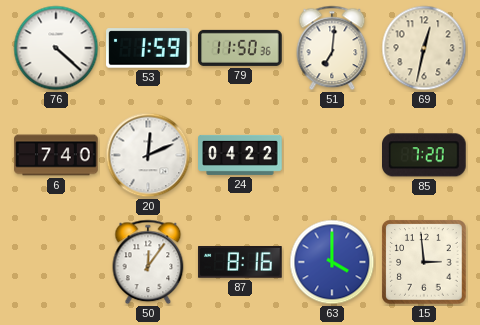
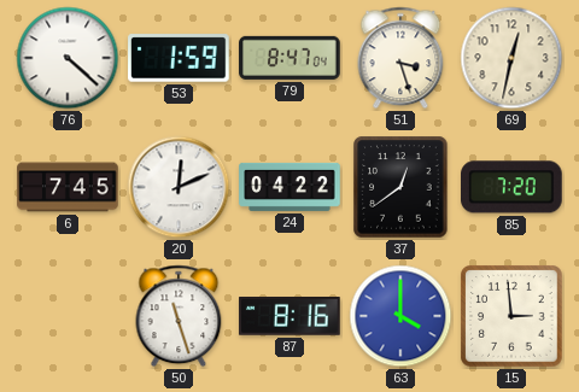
79: 11:50 -> 8:47
51: 7:01 -> 3:27
6: 7:40 -> 7:45
37: none -> 12:39
50: 12:06 -> 11:27
